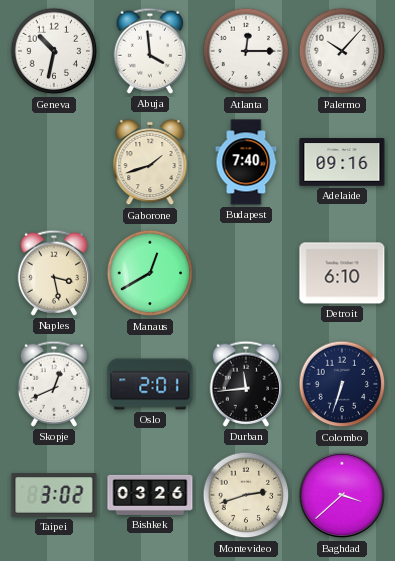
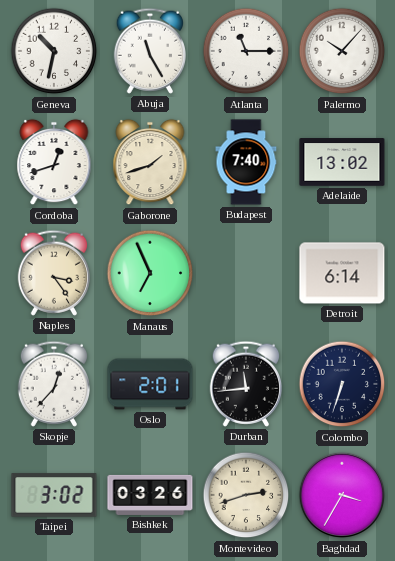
Abuja: 3:59 -> 11:25
Atlanta: 12:15 -> 11:15
Cordoba: none -> 12:42
Adelaide: 09:16 -> 13:02
Naples: 3:28 -> 3:24
Manaus: 12:40 -> 6:56
Detroit: 6:10 -> 6:14
Skopje: 12:41 -> 12:37
Baghdad: 3:38 -> 3:35
